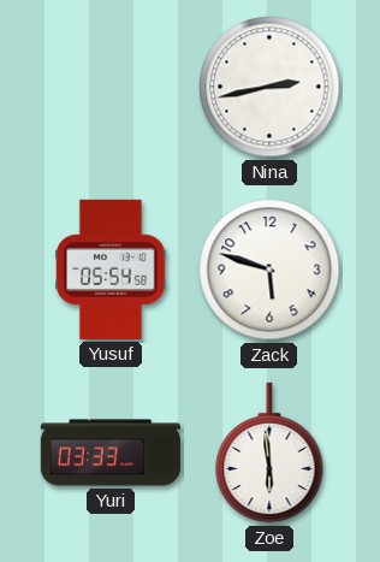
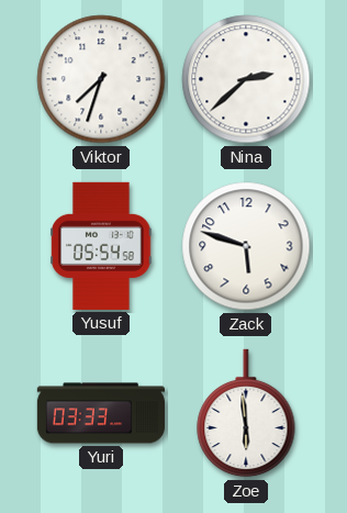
Viktor: none -> 7:33
Nina: 2:43 -> 2:38
